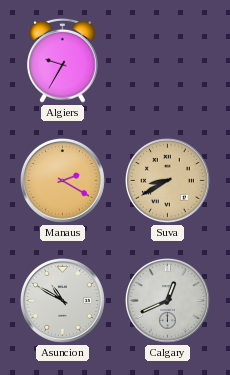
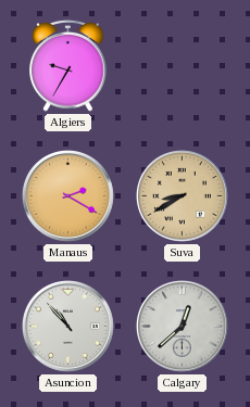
Asuncion: 10:50 -> 10:53
Calgary: 12:41 -> 12:38
